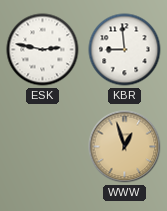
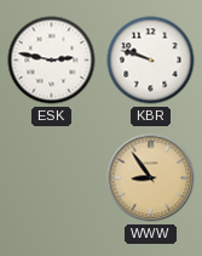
KBR: 8:59 -> 9:48
WWW: 12:57 -> 8:54
